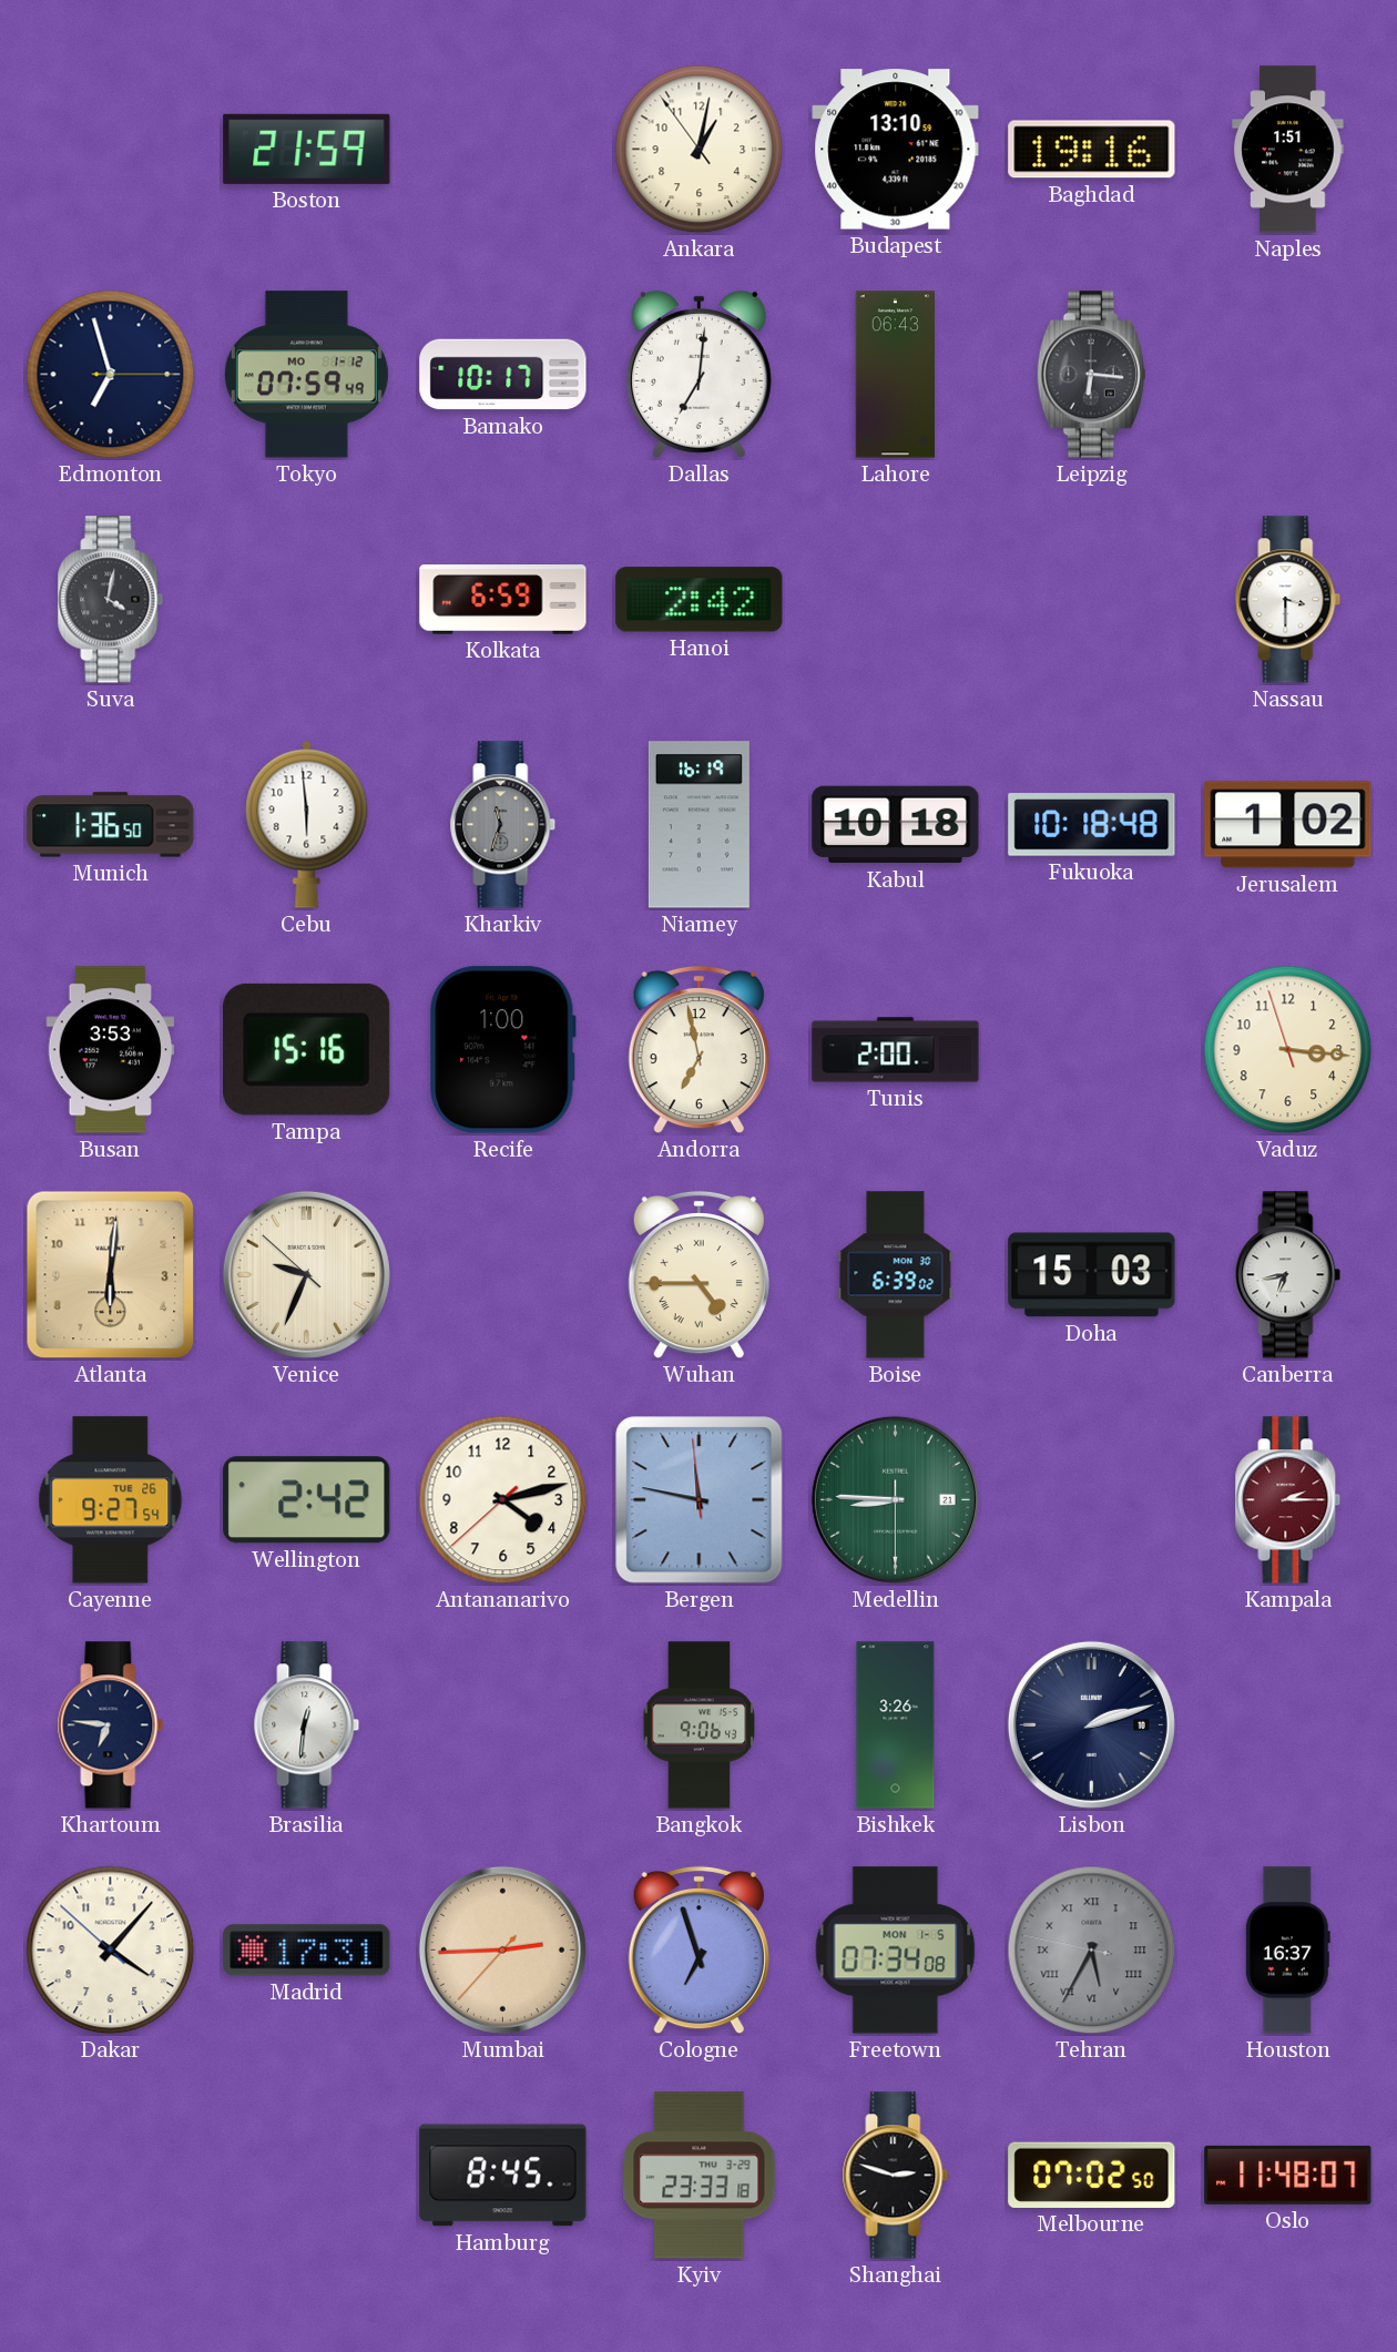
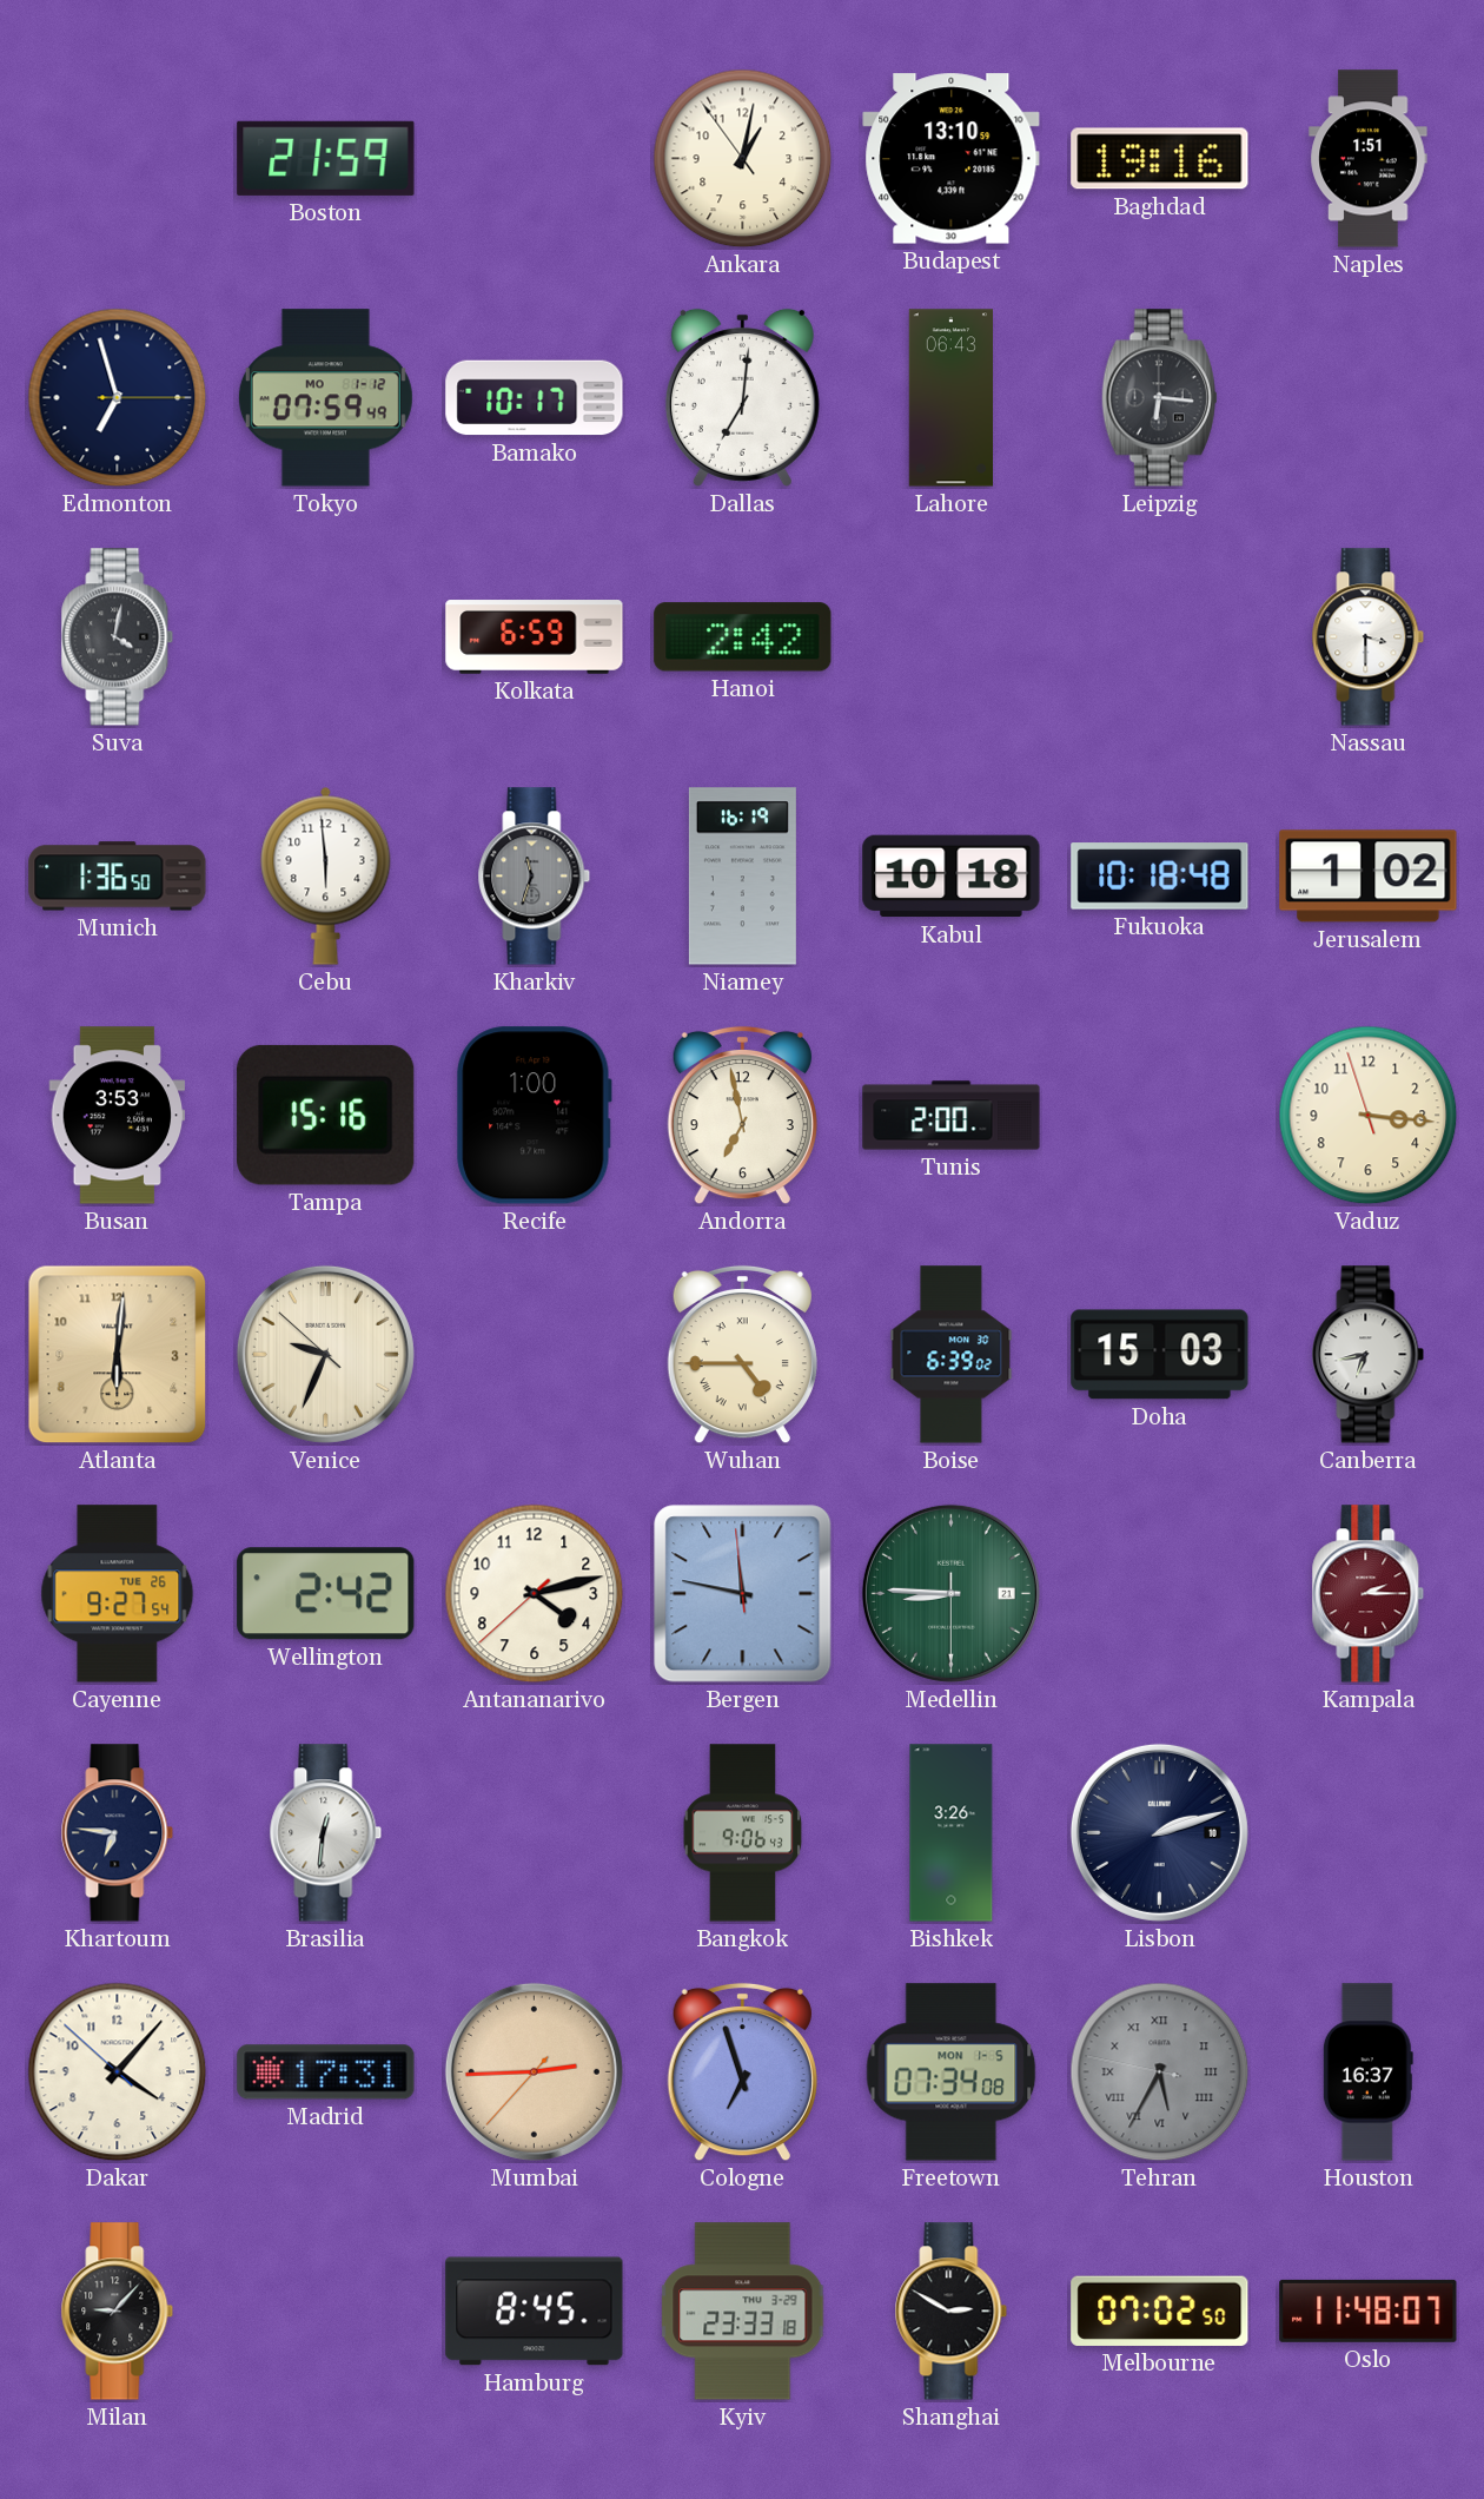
Milan: none -> 9:07
Shanghai: 2:48 -> 2:50
